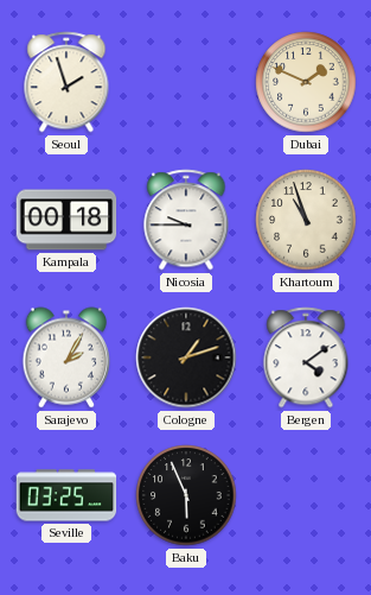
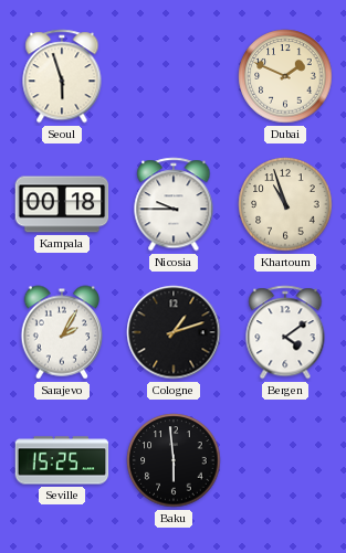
Seoul: 1:57 -> 5:57
Seville: 03:25 -> 15:25
Baku: 5:56 -> 5:59
